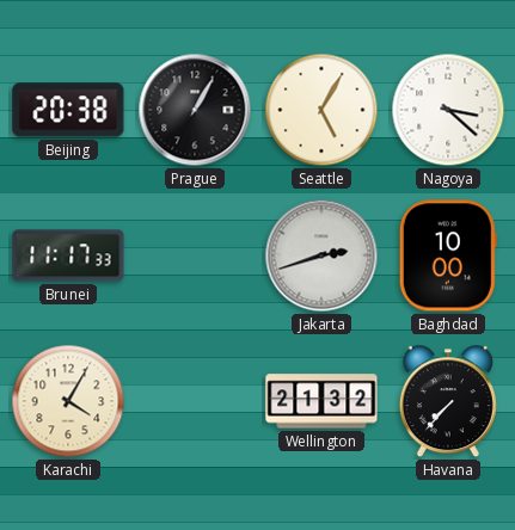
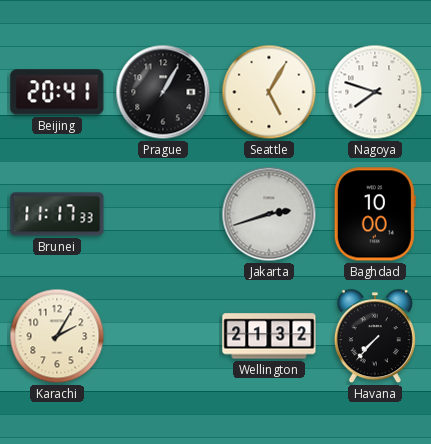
Beijing: 20:38 -> 20:41
Nagoya: 3:22 -> 7:48
Karachi: 4:05 -> 2:05
